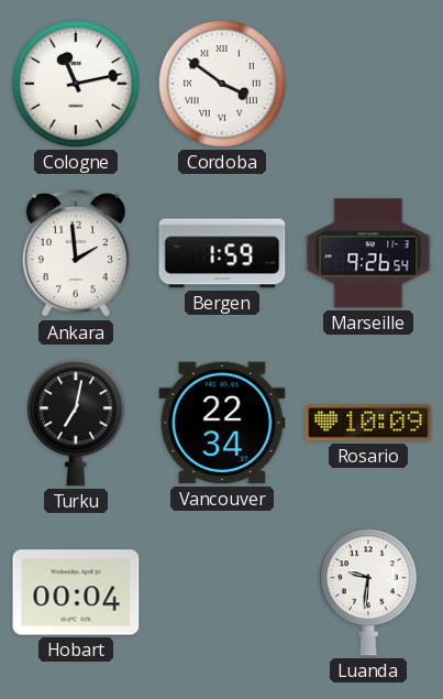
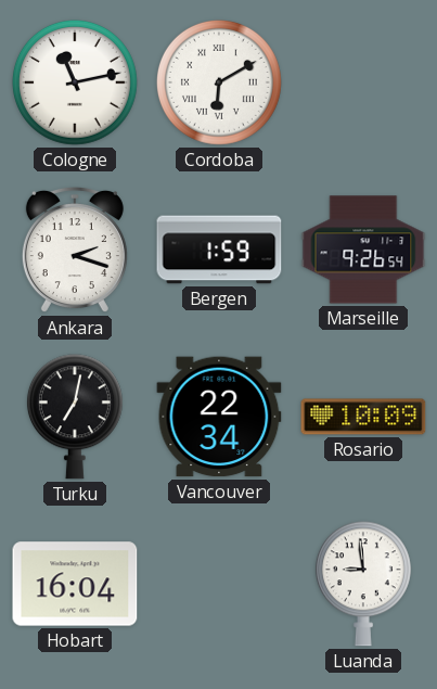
Cordoba: 3:51 -> 6:10
Ankara: 1:59 -> 2:18
Hobart: 00:04 -> 16:04
Luanda: 9:31 -> 8:59
